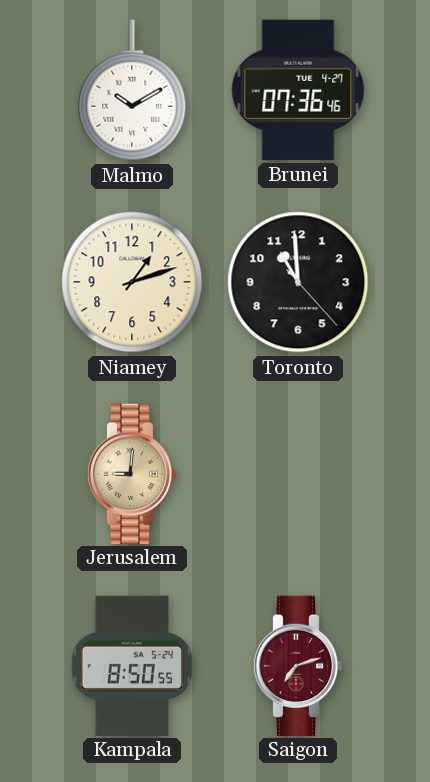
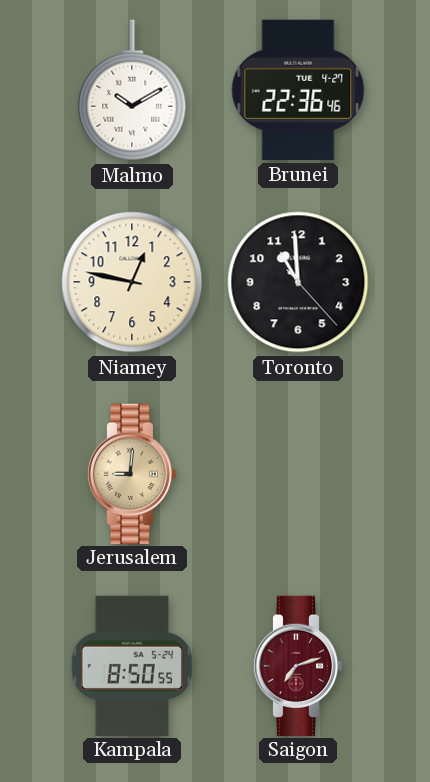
Brunei: 07:36 -> 22:36
Niamey: 1:12 -> 12:47
